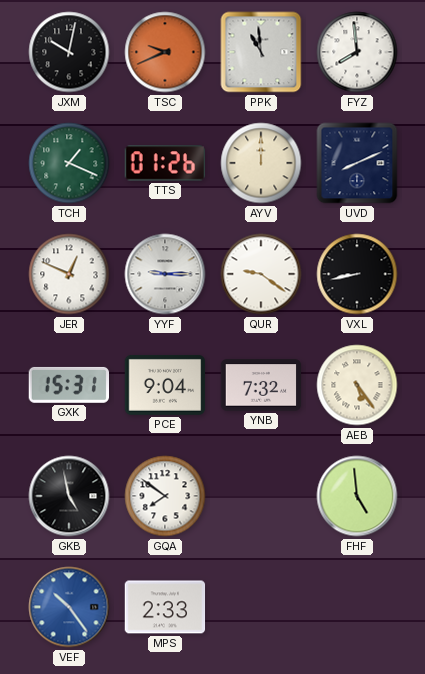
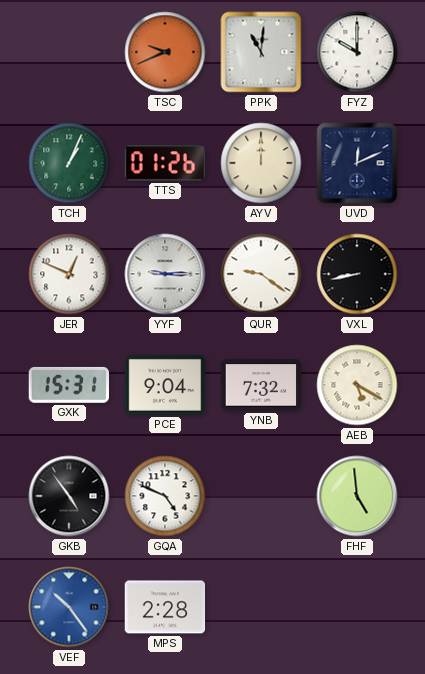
JXM: 10:02 -> none
PPK: 10:59 -> 11:01
FYZ: 7:59 -> 10:00
TCH: 1:19 -> 1:04
UVD: 8:11 -> 12:11
AEB: 5:24 -> 5:20
GKB: 4:58 -> 4:54
GQA: 7:51 -> 4:49
MPS: 2:33 -> 2:28
